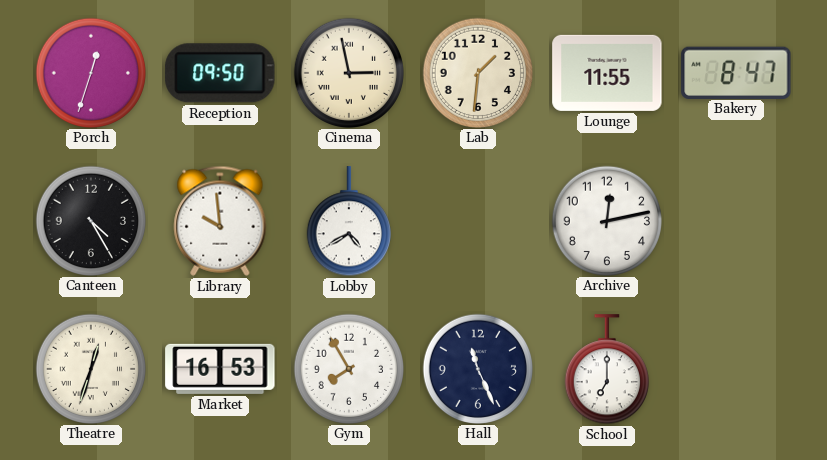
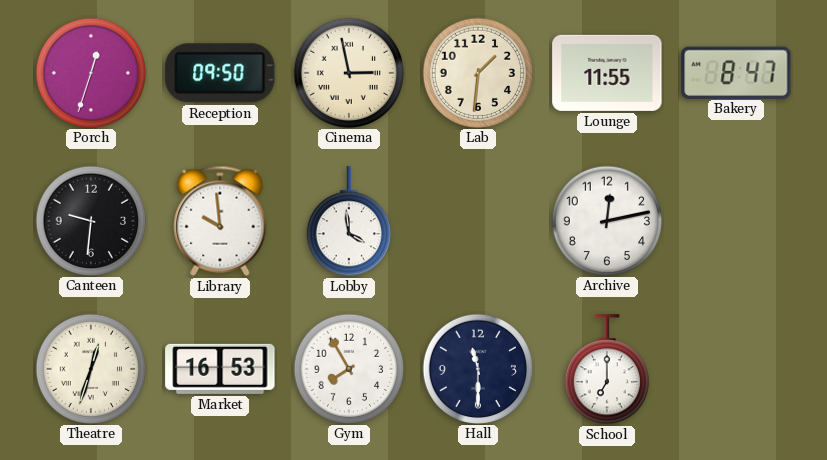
Canteen: 4:25 -> 9:31
Lobby: 4:40 -> 3:59
Hall: 11:26 -> 11:30
